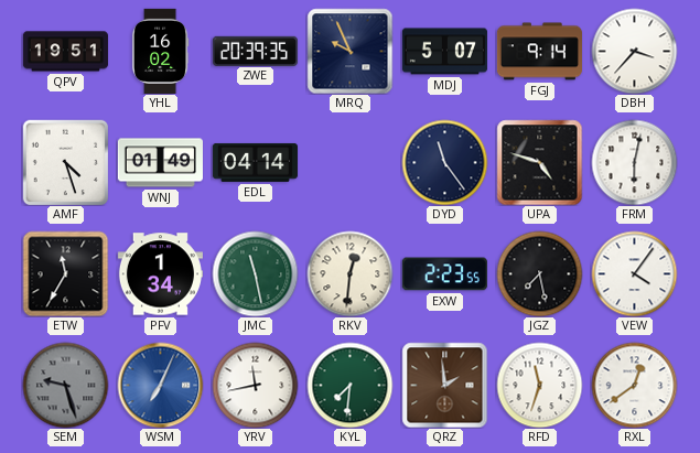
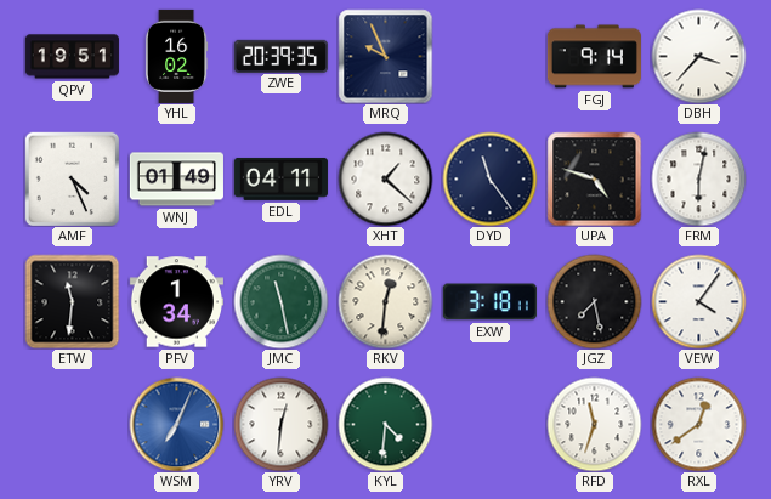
MDJ: 5:07 -> none
AMF: 4:27 -> 4:26
EDL: 04:14 -> 04:11
XHT: none -> 1:22
ETW: 11:35 -> 11:31
EXW: 2:23 -> 3:18
SEM: 9:27 -> none
YRV: 11:43 -> 12:31
KYL: 7:31 -> 4:31
QRZ: 1:59 -> none
